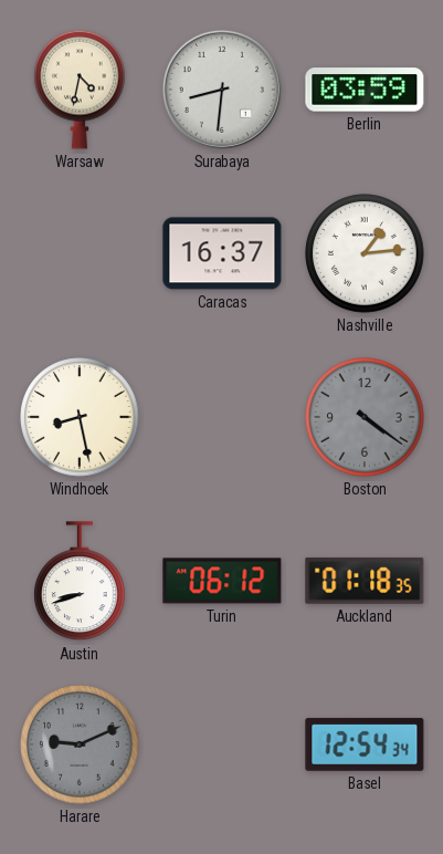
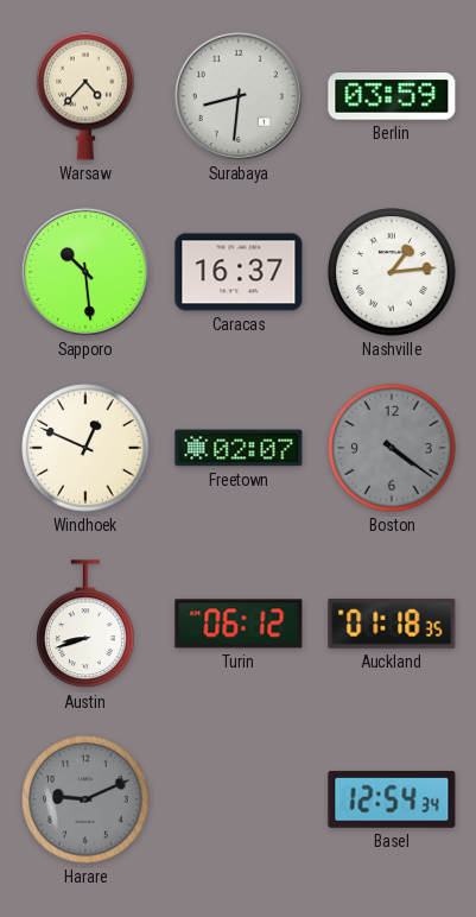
Warsaw: 4:32 -> 4:37
Sapporo: none -> 10:29
Windhoek: 8:28 -> 12:49
Freetown: none -> 02:07
